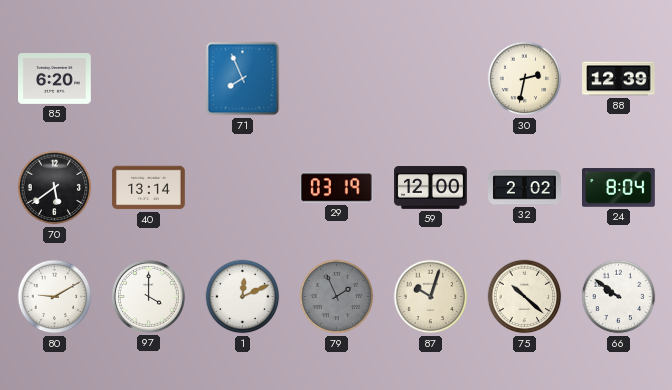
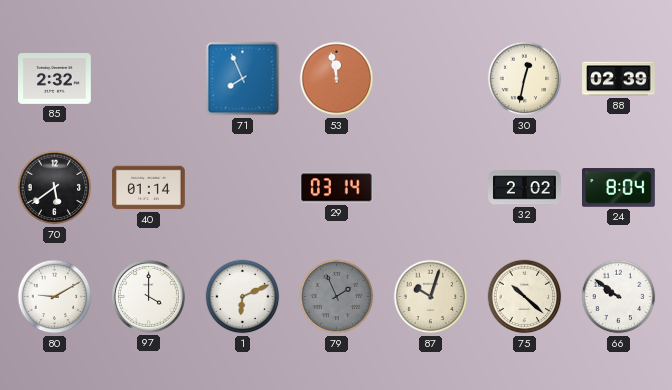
85: 6:20 -> 2:32
53: none -> 11:58
30: 2:32 -> 12:32
88: 12:39 -> 02:39
40: 13:14 -> 01:14
29: 03:19 -> 03:14
59: 12:00 -> none
1: 12:11 -> 6:11
